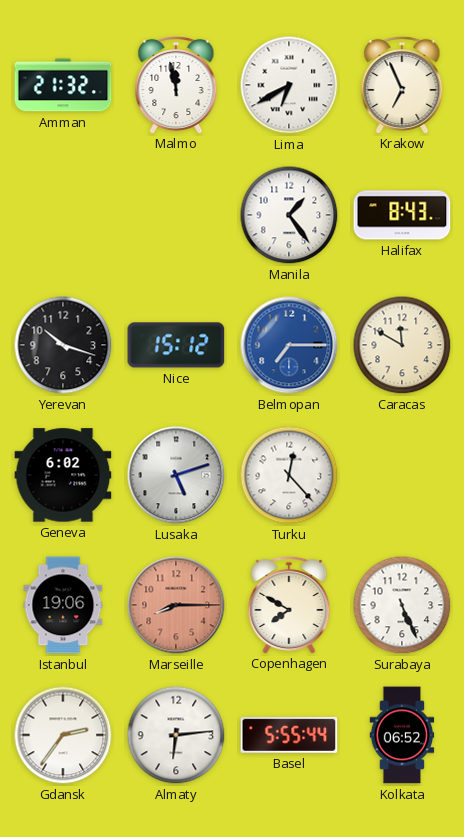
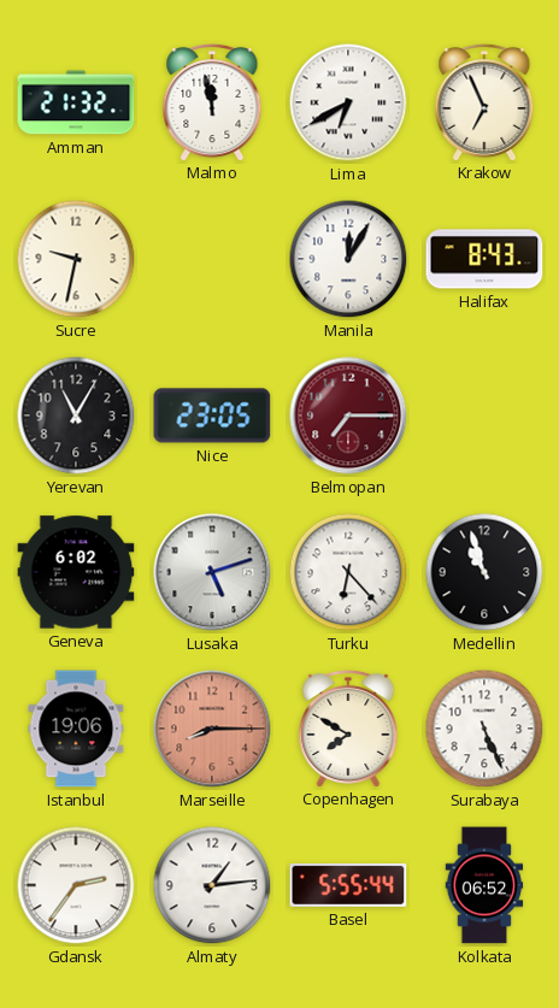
Sucre: none -> 9:32
Manila: 1:24 -> 12:05
Yerevan: 10:18 -> 11:05
Nice: 15:12 -> 23:05
Belmopan dial: blue -> burgundy
Caracas: 11:50 -> none
Turku: 12:23 -> 6:23
Medellin: none -> 10:57
Almaty: 6:14 -> 1:14
